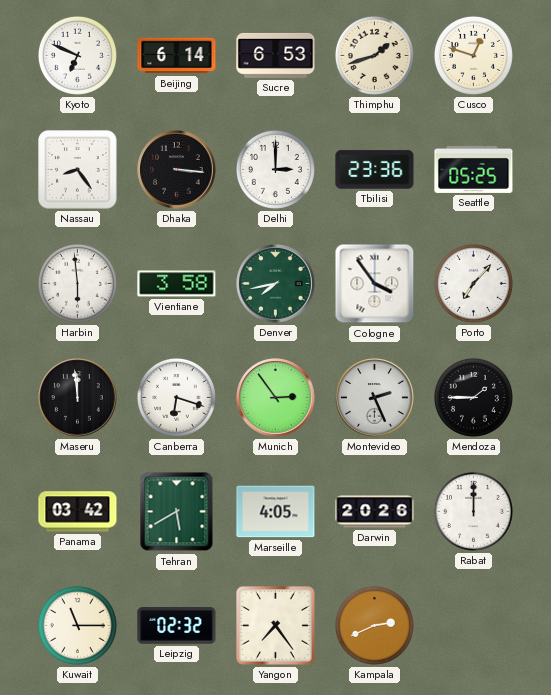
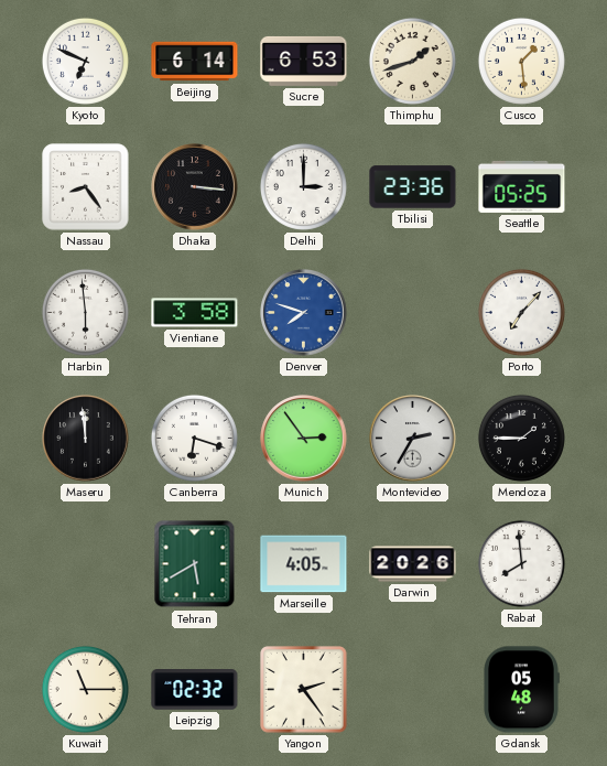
Cusco: 12:48 -> 1:29
Denver: 7:43 -> 7:48
Denver dial: green -> blue
Cologne: 3:54 -> none
Montevideo: 2:26 -> 2:35
Panama: 03:42 -> none
Rabat: 12:00 -> 7:59
Yangon: 7:24 -> 2:24
Kampala: 2:41 -> none
Gdansk: none -> 05:48
